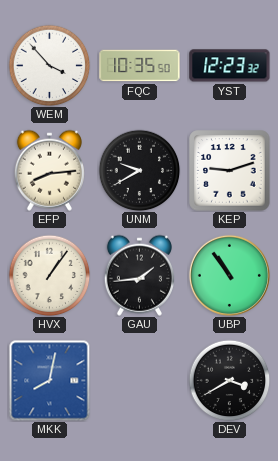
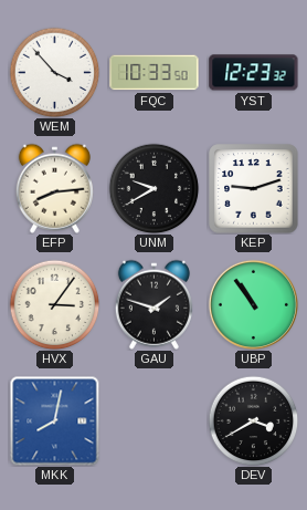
FQC: 10:35 -> 10:33
HVX: 1:06 -> 3:06
GAU: 1:44 -> 1:48
